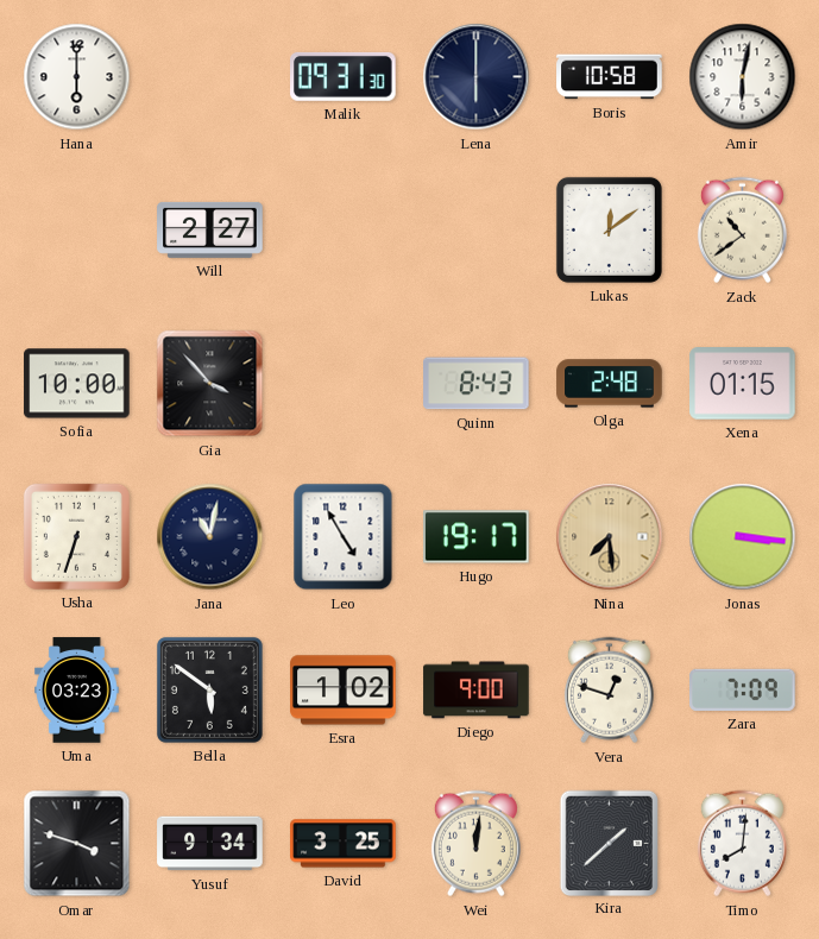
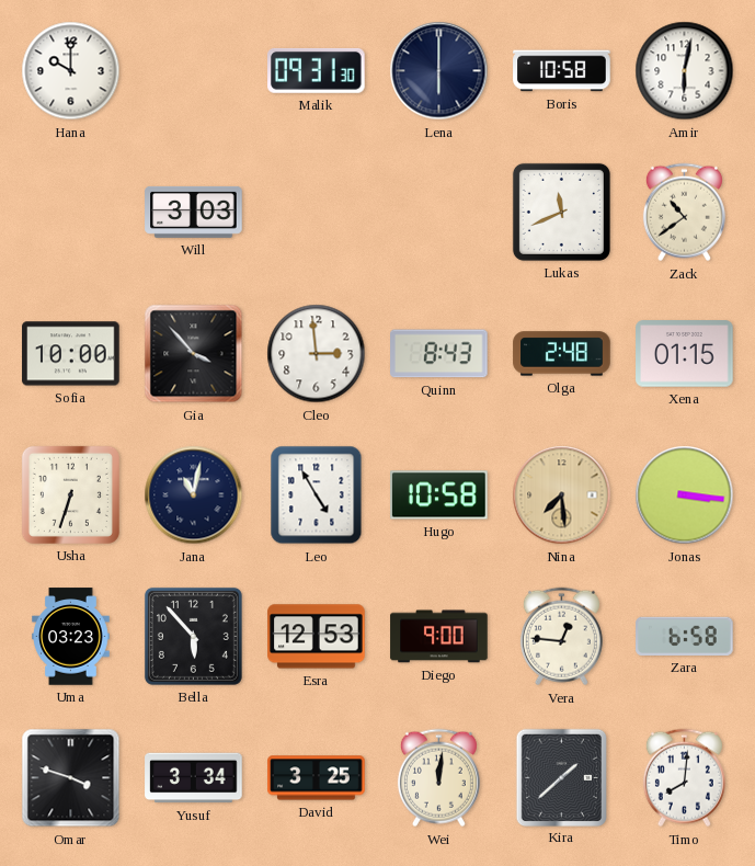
Hana: 6:00 -> 10:00
Will: 2:27 -> 3:03
Lukas: 12:09 -> 11:41
Cleo: none -> 2:59
Hugo: 19:17 -> 10:58
Bella: 5:51 -> 5:53
Esra: 1:02 -> 12:53
Vera: 12:48 -> 12:46
Zara: 7:09 -> 6:58
Yusuf: 9:34 -> 3:34
